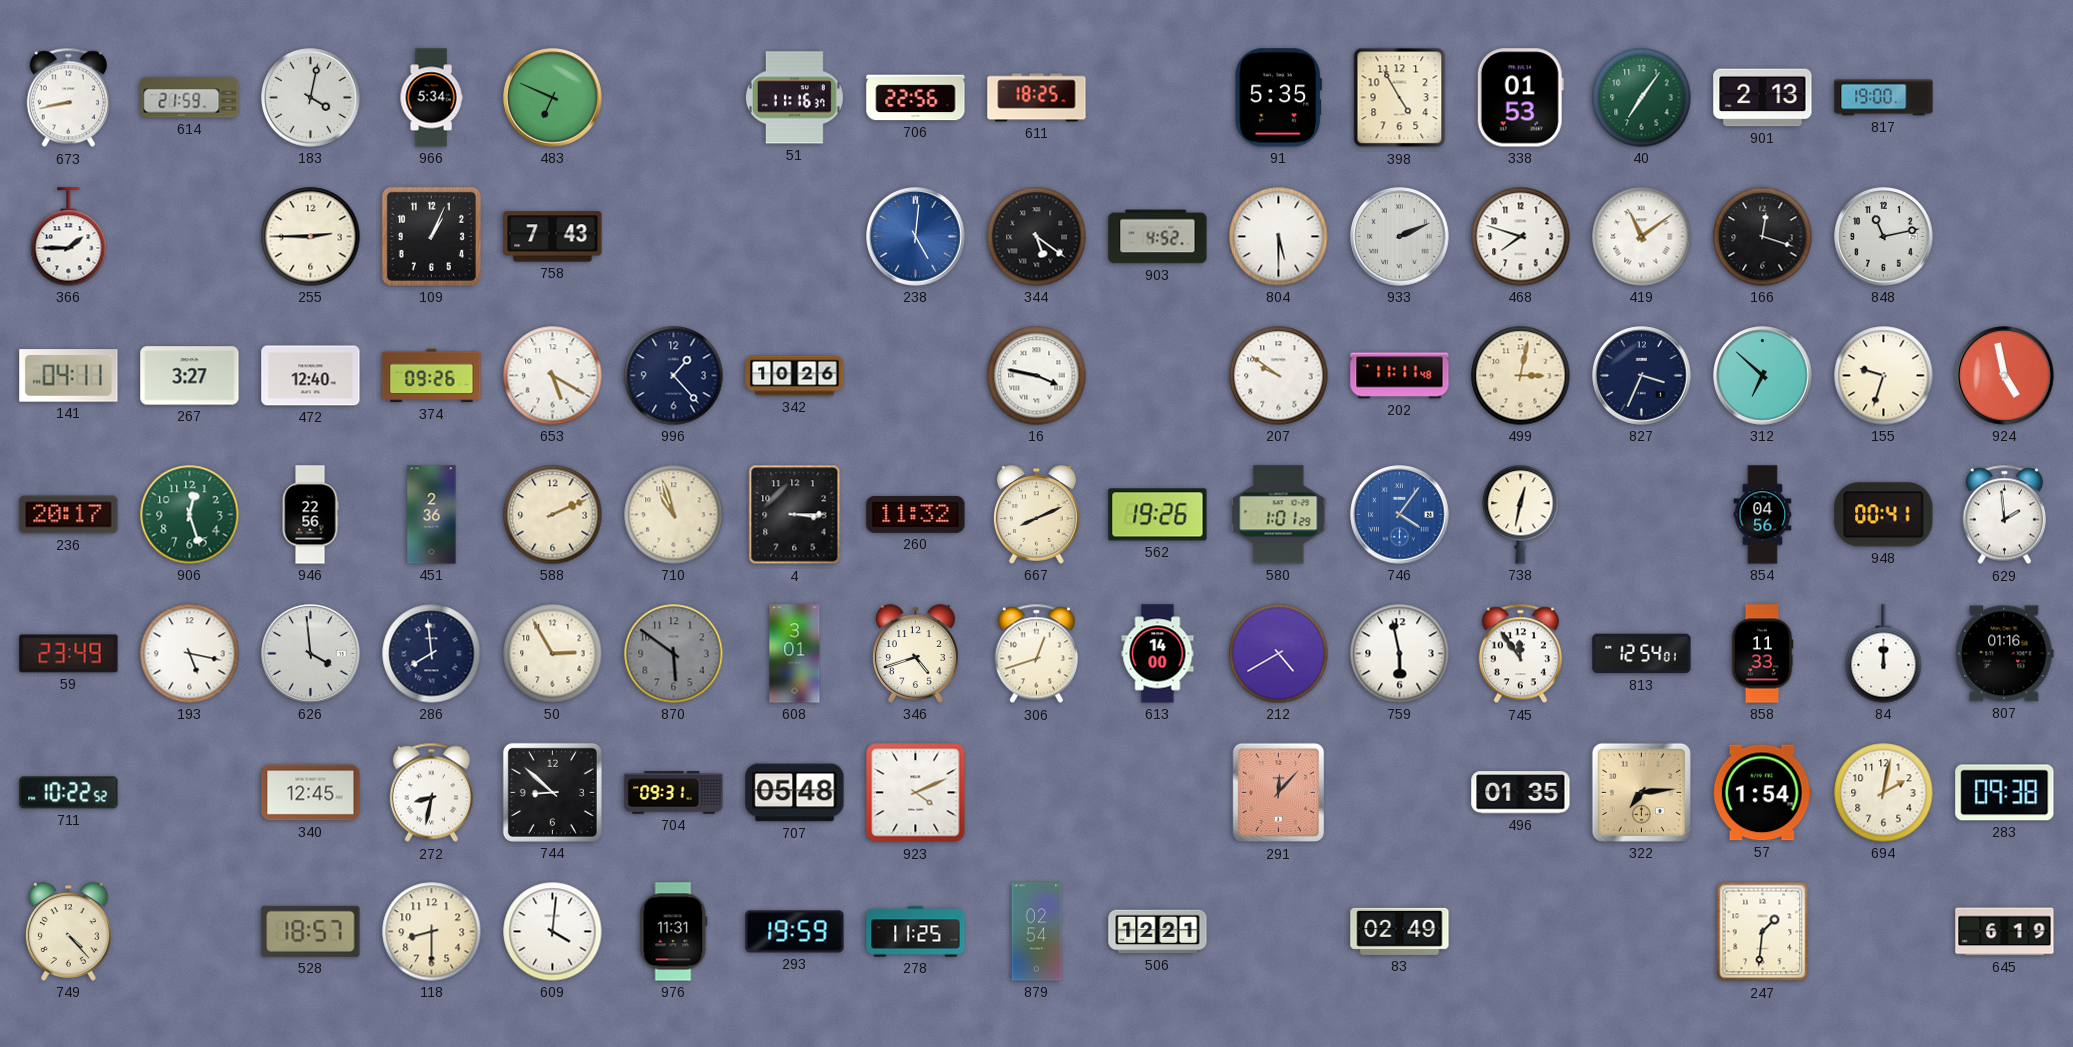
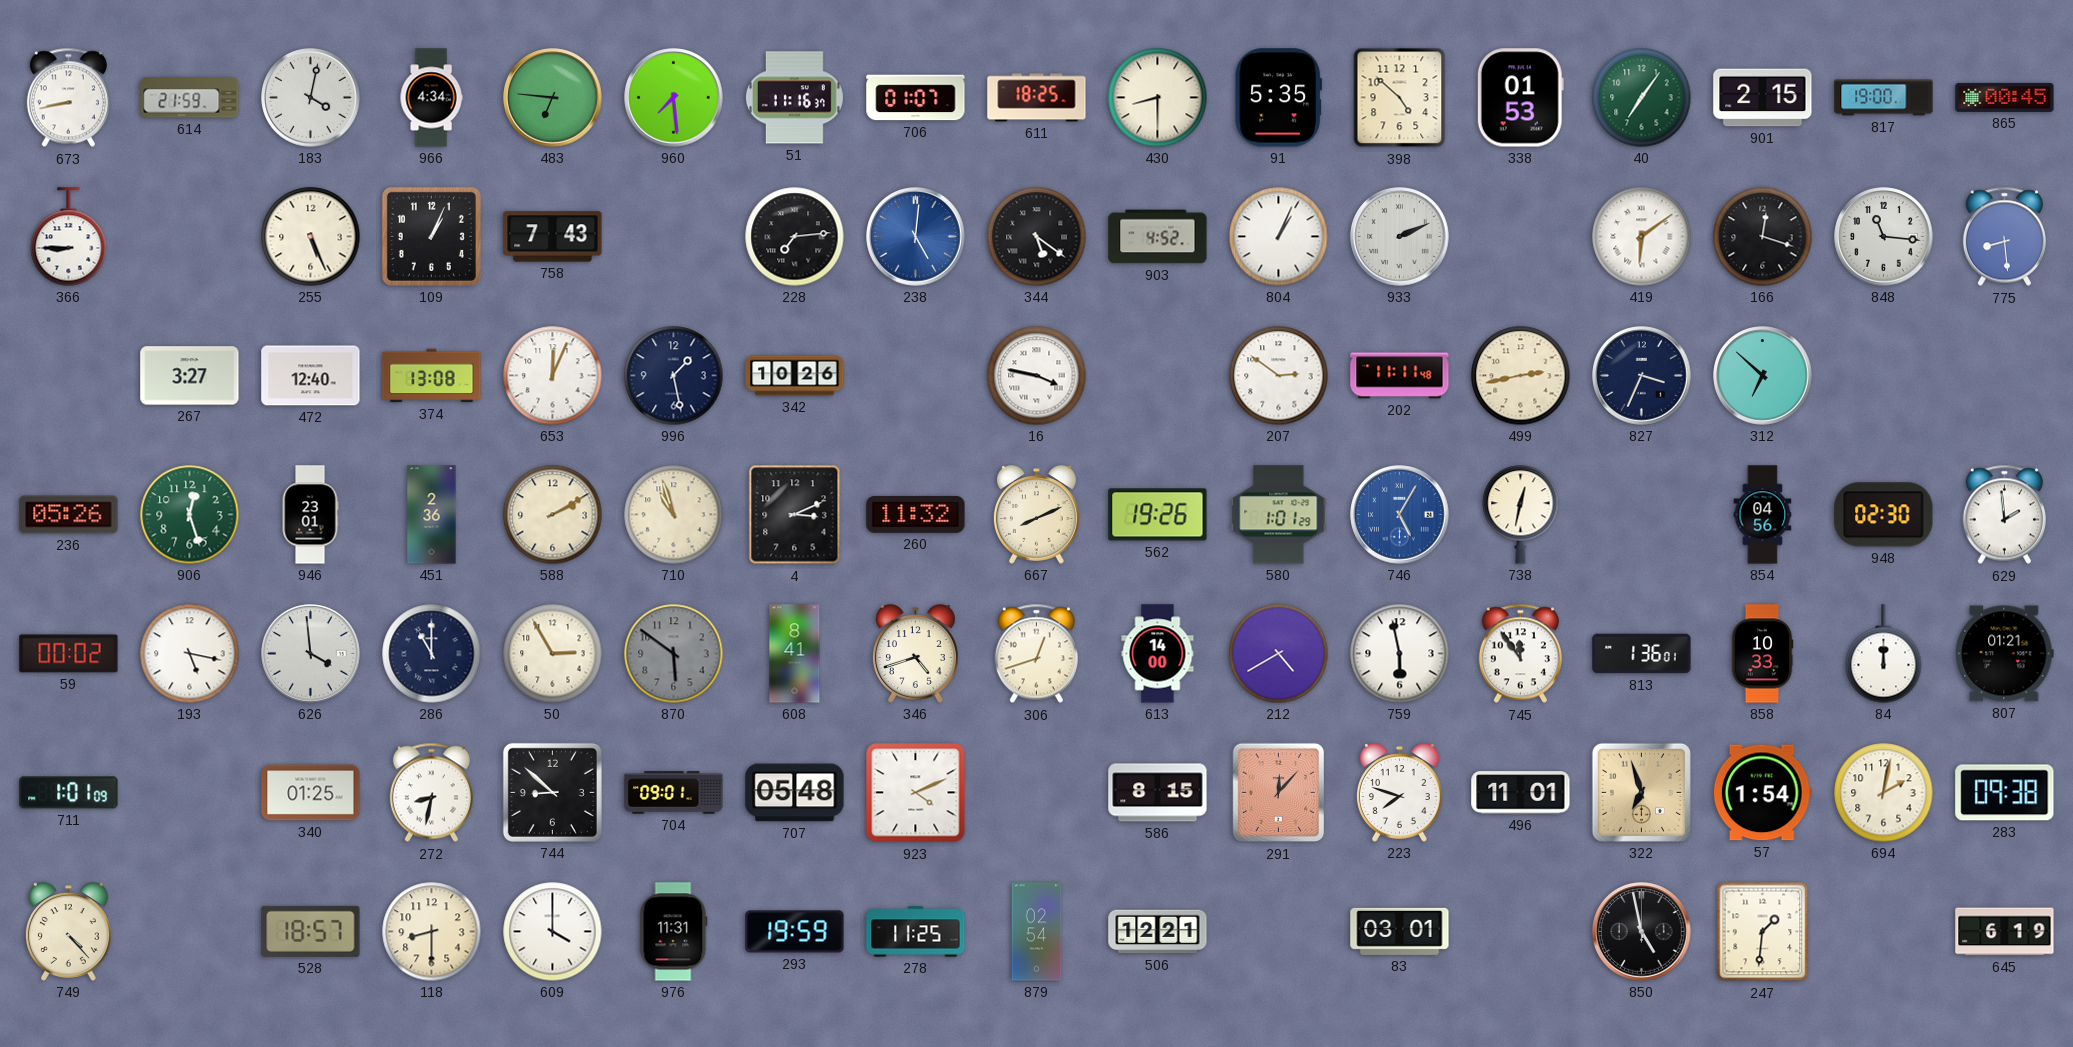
966: 5:34 -> 4:34
483: 6:49 -> 6:46
960: none -> 7:29
706: 22:56 -> 01:07
430: none -> 8:30
398: 4:55 -> 4:52
901: 2:13 -> 2:15
865: none -> 00:45
366: 1:45 -> 8:45
255: 2:45 -> 5:26
228: none -> 7:14
804: 5:30 -> 1:04
468: 7:48 -> none
419: 11:09 -> 6:09
848: 11:13 -> 11:16
775: none -> 8:29
141: 04:11 -> none
374: 09:26 -> 13:08
653: 5:20 -> 12:04
996: 1:23 -> 1:28
207: 9:51 -> 2:51
499: 3:02 -> 2:43
155: 9:33 -> none
924: 4:58 -> none
236: 20:17 -> 05:26
946: 22:56 -> 23:01
588: 2:11 -> 2:10
4: 3:15 -> 3:11
746: 4:06 -> 5:05
948: 00:41 -> 02:30
59: 23:49 -> 00:02
286: 7:59 -> 11:00
608: 3:01 -> 8:41
813: 12:54 -> 1:36
858: 11:33 -> 10:33
807: 01:16 -> 01:21
711: 10:22 -> 1:01
340: 12:45 -> 01:25
704: 09:31 -> 09:01
586: none -> 8:15
223: none -> 7:48
496: 01:35 -> 11:01
322: 7:14 -> 6:57
609: 4:01 -> 4:00
83: 02:49 -> 03:01
850: none -> 4:58
